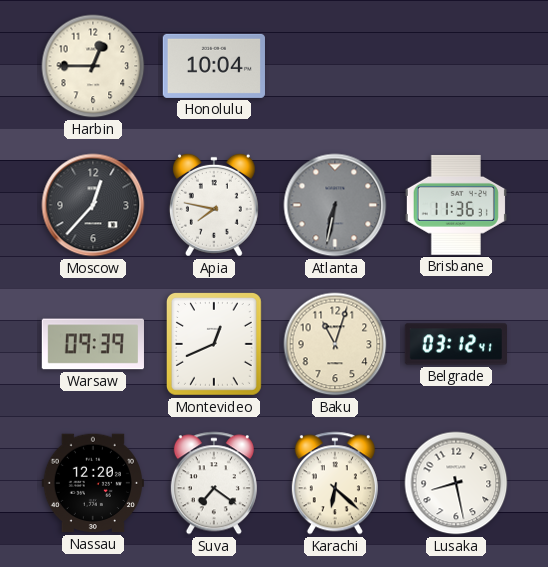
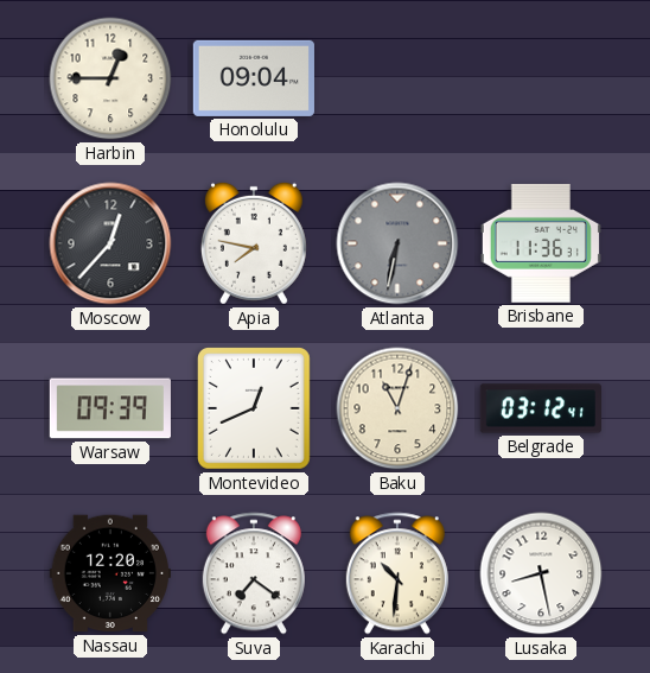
Honolulu: 10:04 -> 09:04
Karachi: 6:22 -> 10:31
